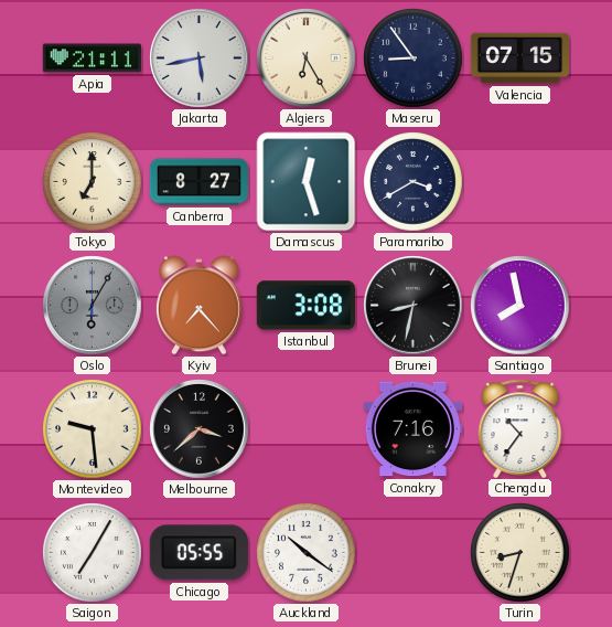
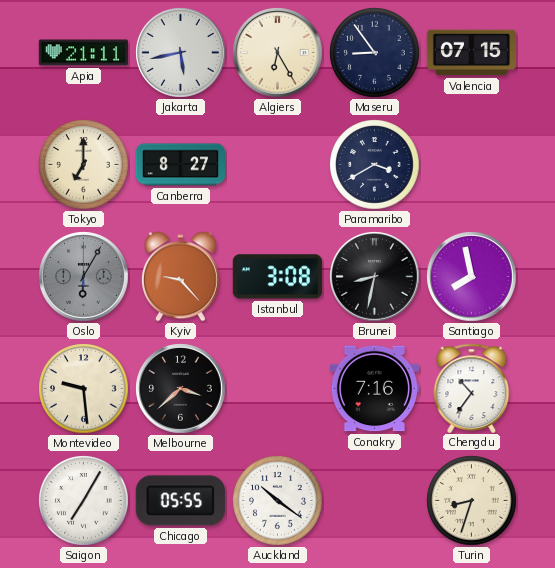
Damascus: 12:27 -> none
Kyiv: 7:23 -> 9:23
